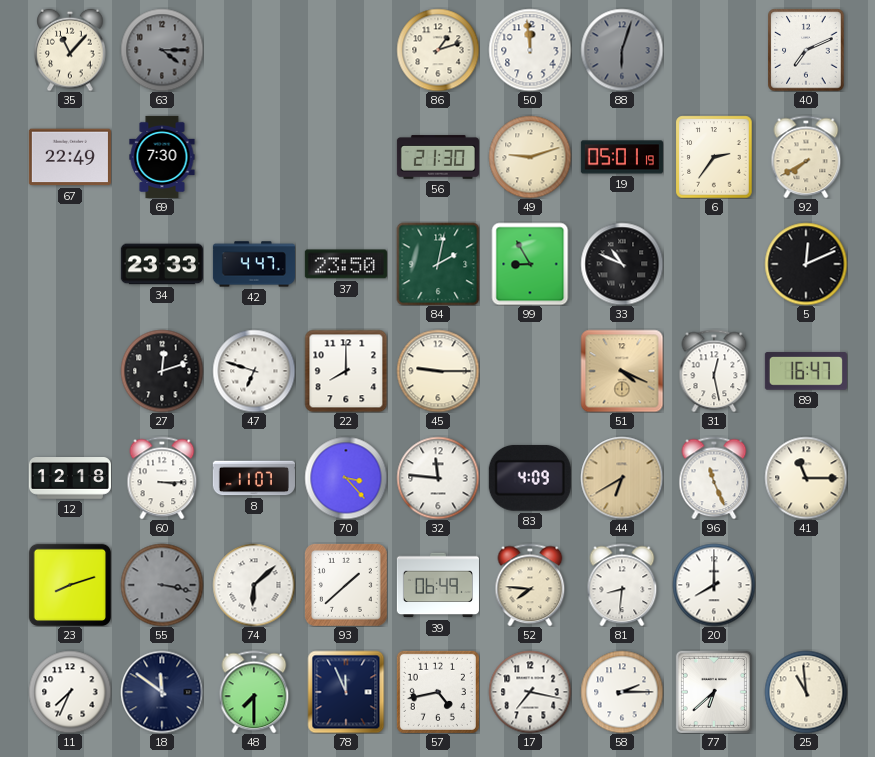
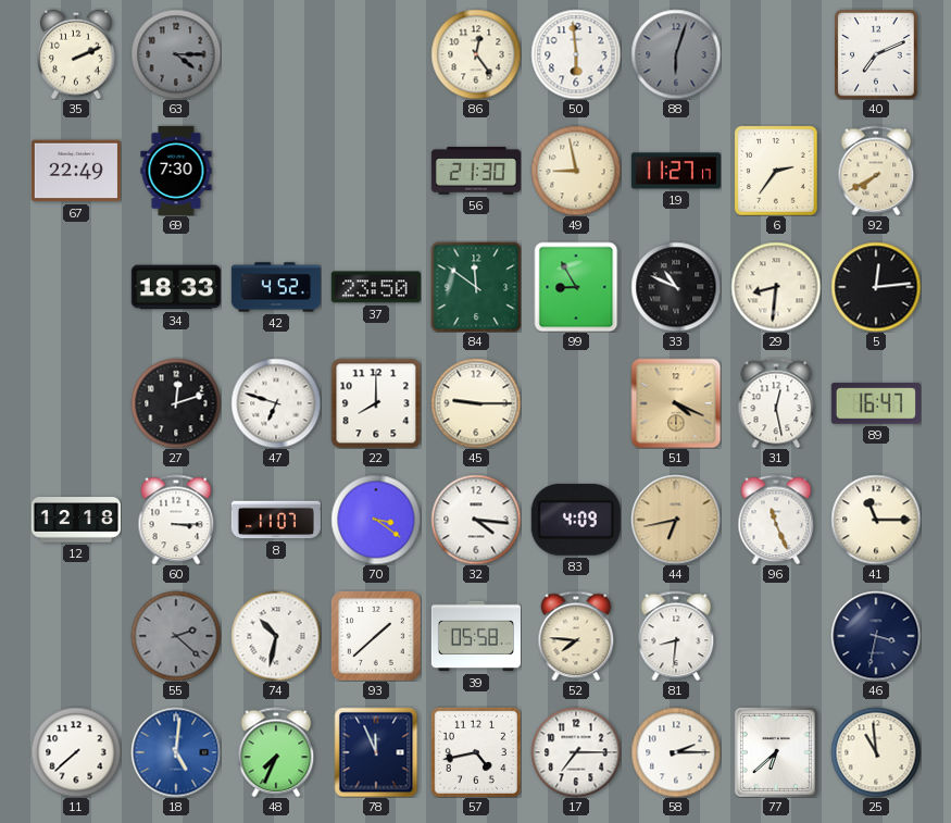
35: 11:07 -> 2:11
86: 1:12 -> 12:24
50: 11:59 -> 5:59
49: 9:12 -> 8:58
19: 05:01 -> 11:27
34: 23:33 -> 18:33
42: 4:47 -> 4:52
84: 2:02 -> 11:51
29: none -> 8:31
5: 12:11 -> 12:14
70: 3:23 -> 3:21
32: 11:46 -> 4:16
44: 6:40 -> 6:43
23: 8:12 -> none
55: 3:17 -> 2:22
74: 6:08 -> 10:32
39: 06:49 -> 05:58
20: 8:00 -> none
46: none -> 3:32
11: 7:34 -> 7:38
18: 11:51 -> 5:01
18 dial: navy -> blue
48: 7:30 -> 7:34
17: 7:17 -> 7:15
